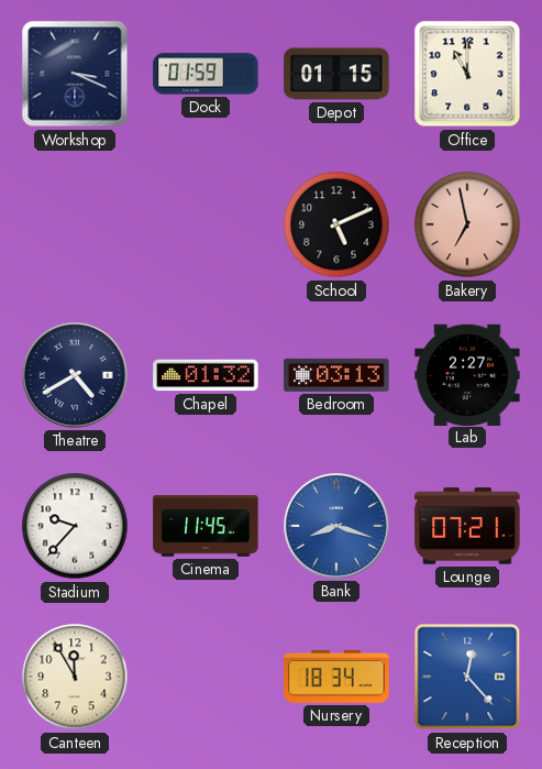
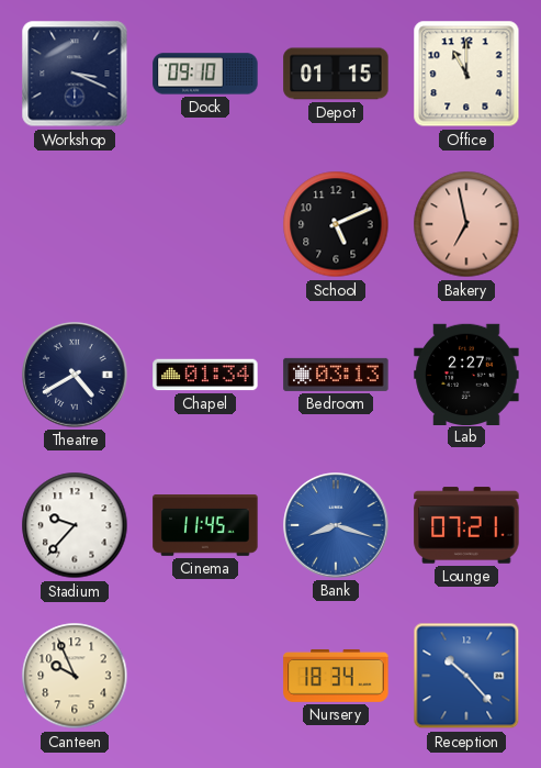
Dock: 01:59 -> 09:10
Chapel: 01:32 -> 01:34
Canteen: 11:55 -> 9:56
Reception: 12:23 -> 10:23
